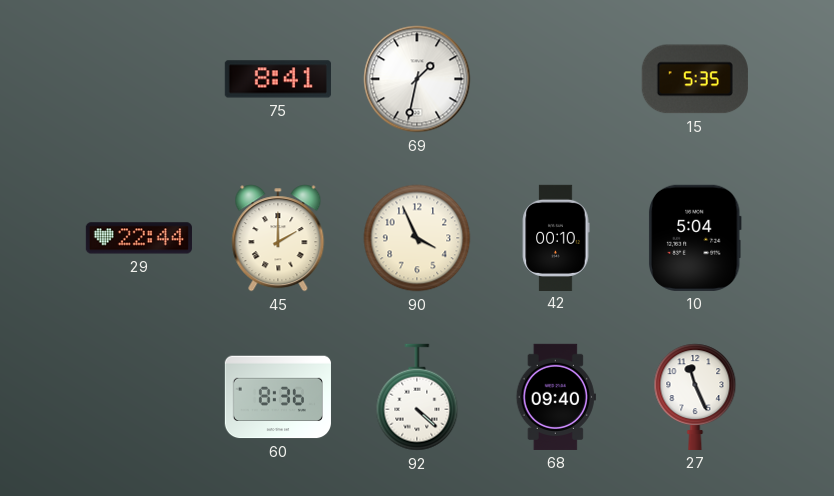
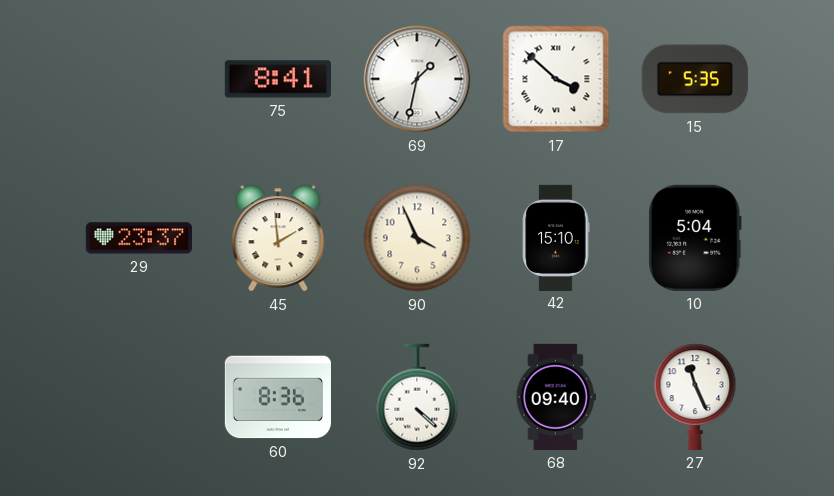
17: none -> 3:52
29: 22:44 -> 23:37
45: 2:00 -> 1:59
42: 00:10 -> 15:10
